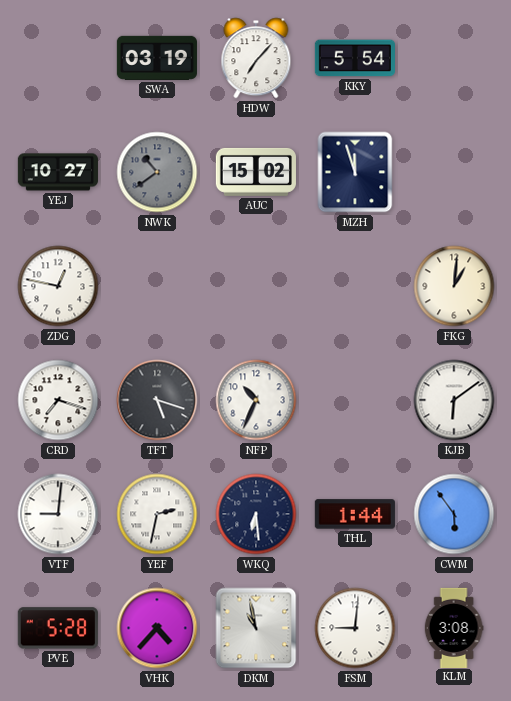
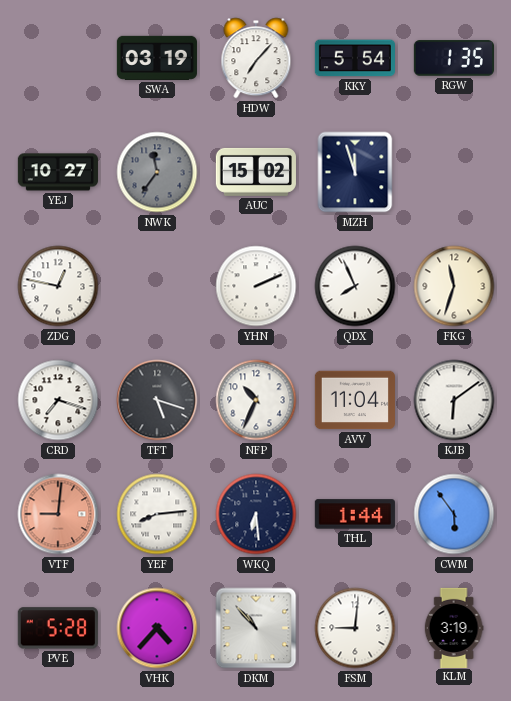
RGW: none -> 1:35
NWK: 10:39 -> 11:36
YHN: none -> 2:11
QDX: none -> 7:56
FKG: 1:01 -> 11:33
AVV: none -> 11:04
VTF dial: white -> salmon
YEF: 2:32 -> 8:14
DKM: 10:58 -> 10:53
KLM: 3:08 -> 3:19
